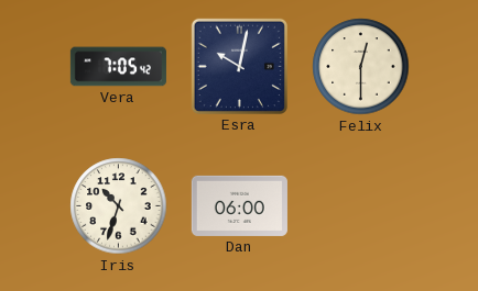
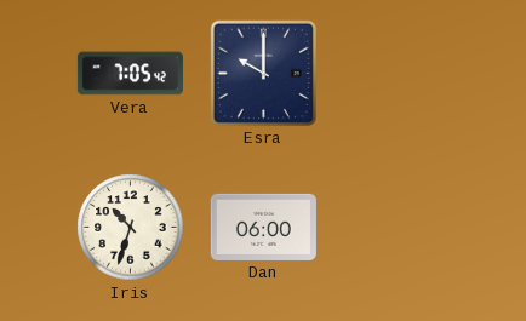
Esra: 10:02 -> 10:00
Felix: 12:30 -> none
